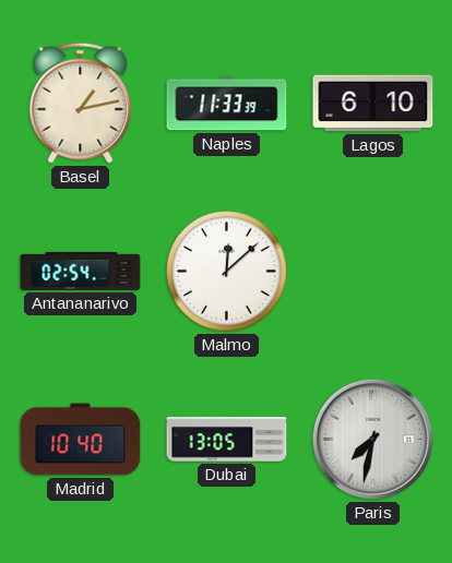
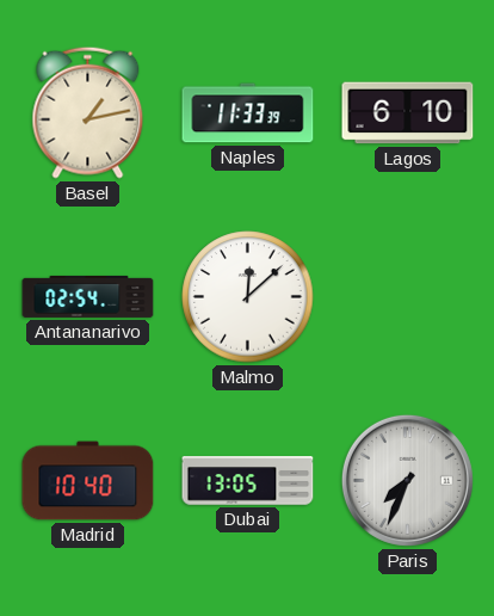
Paris: 7:32 -> 7:34
